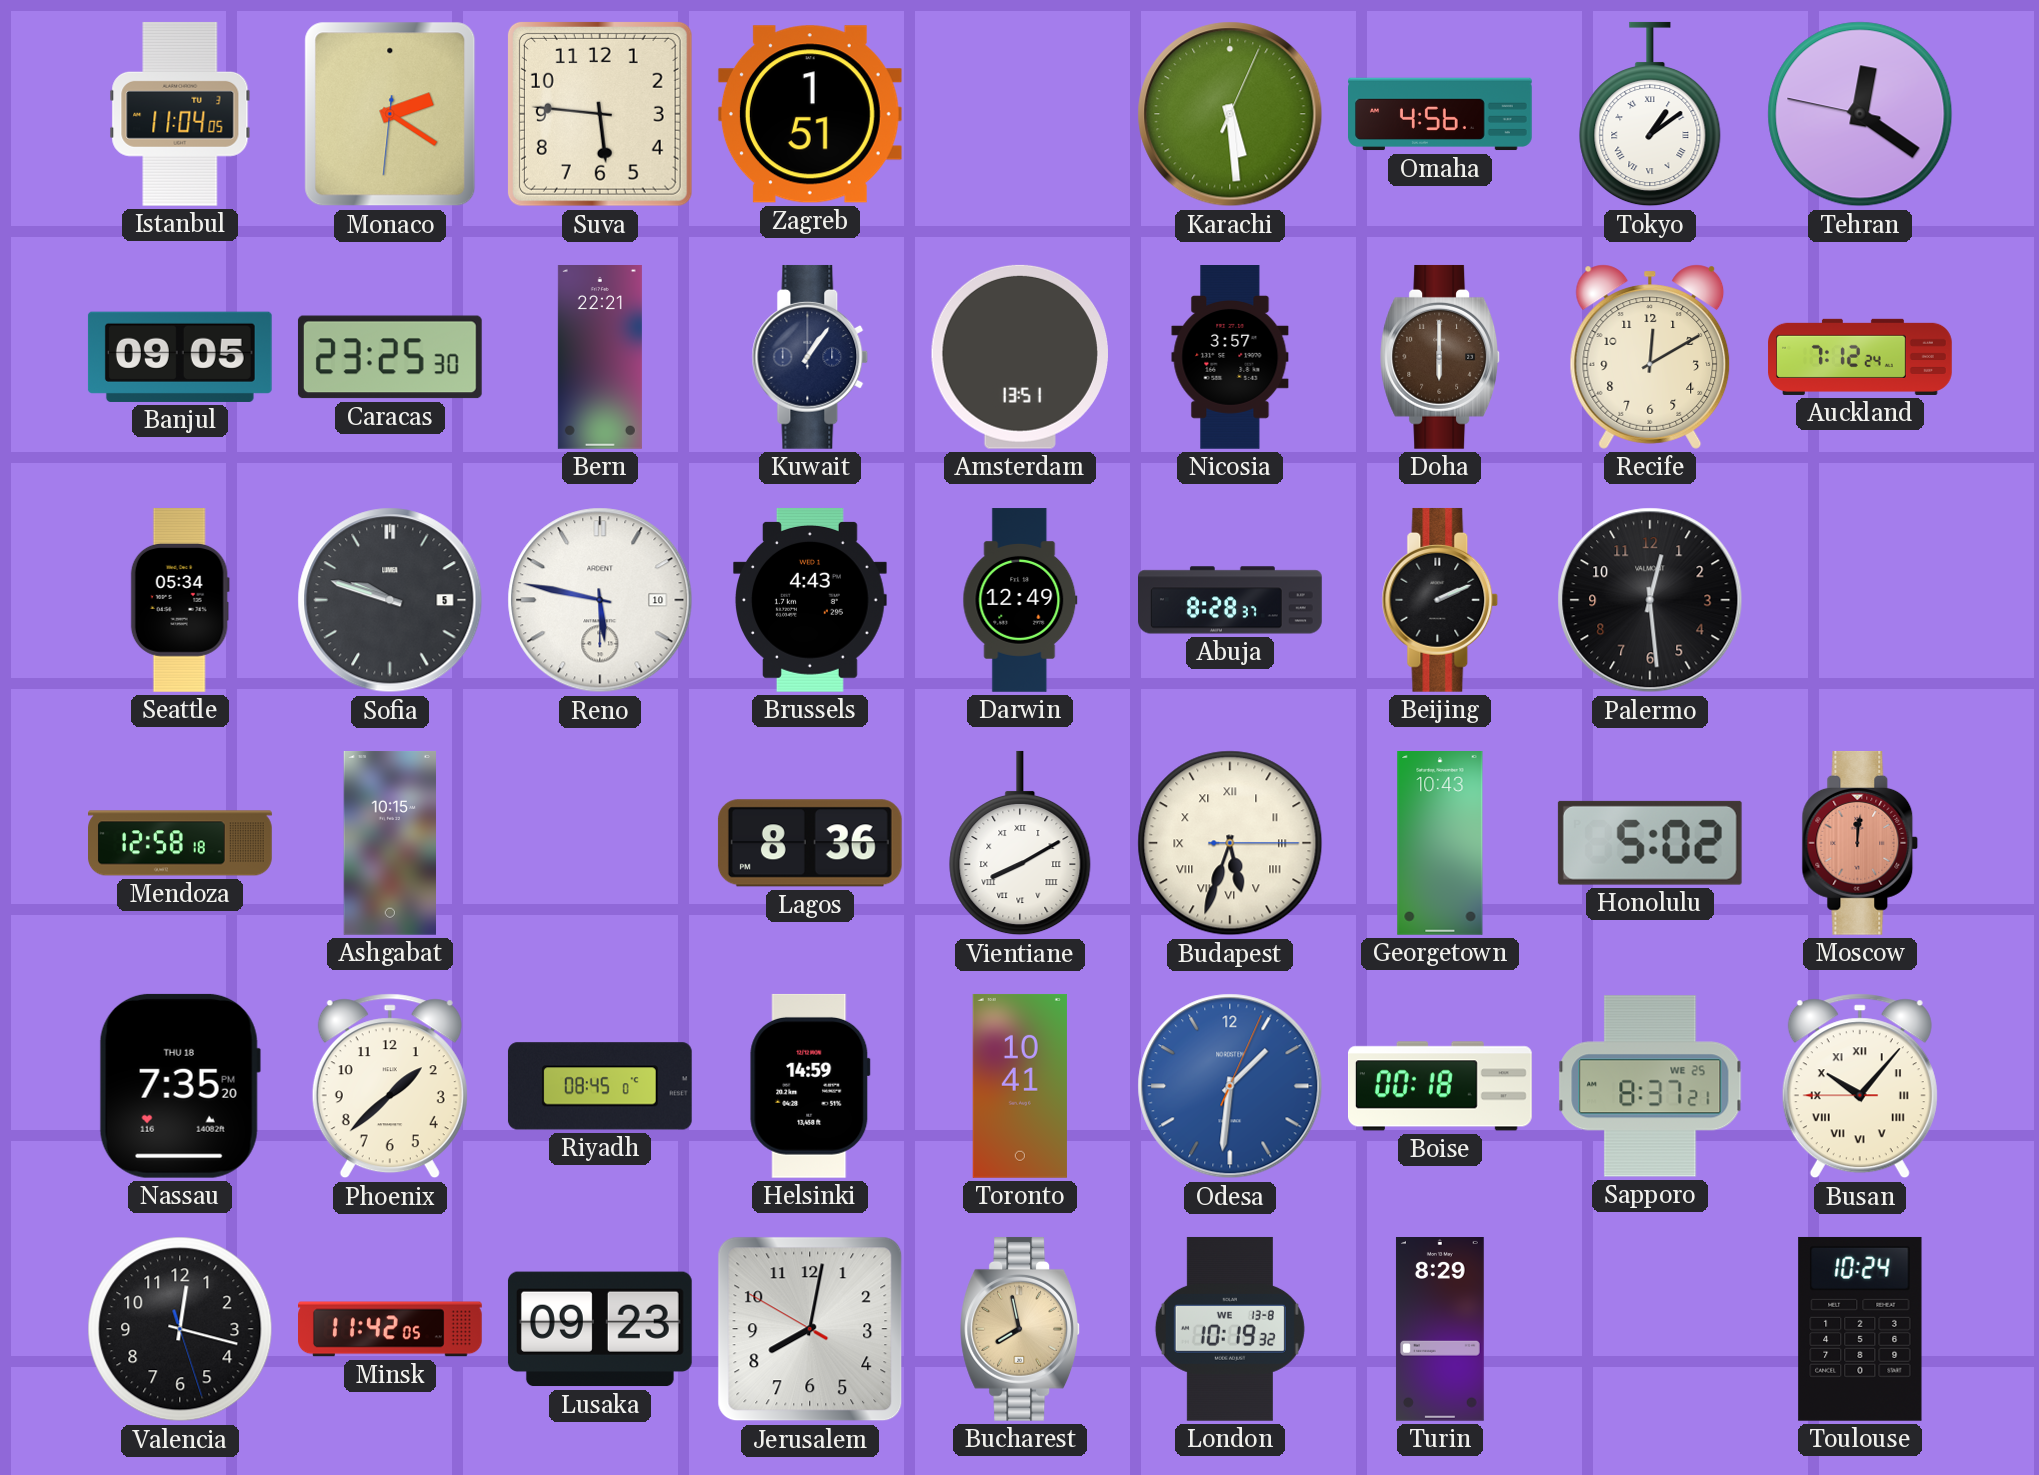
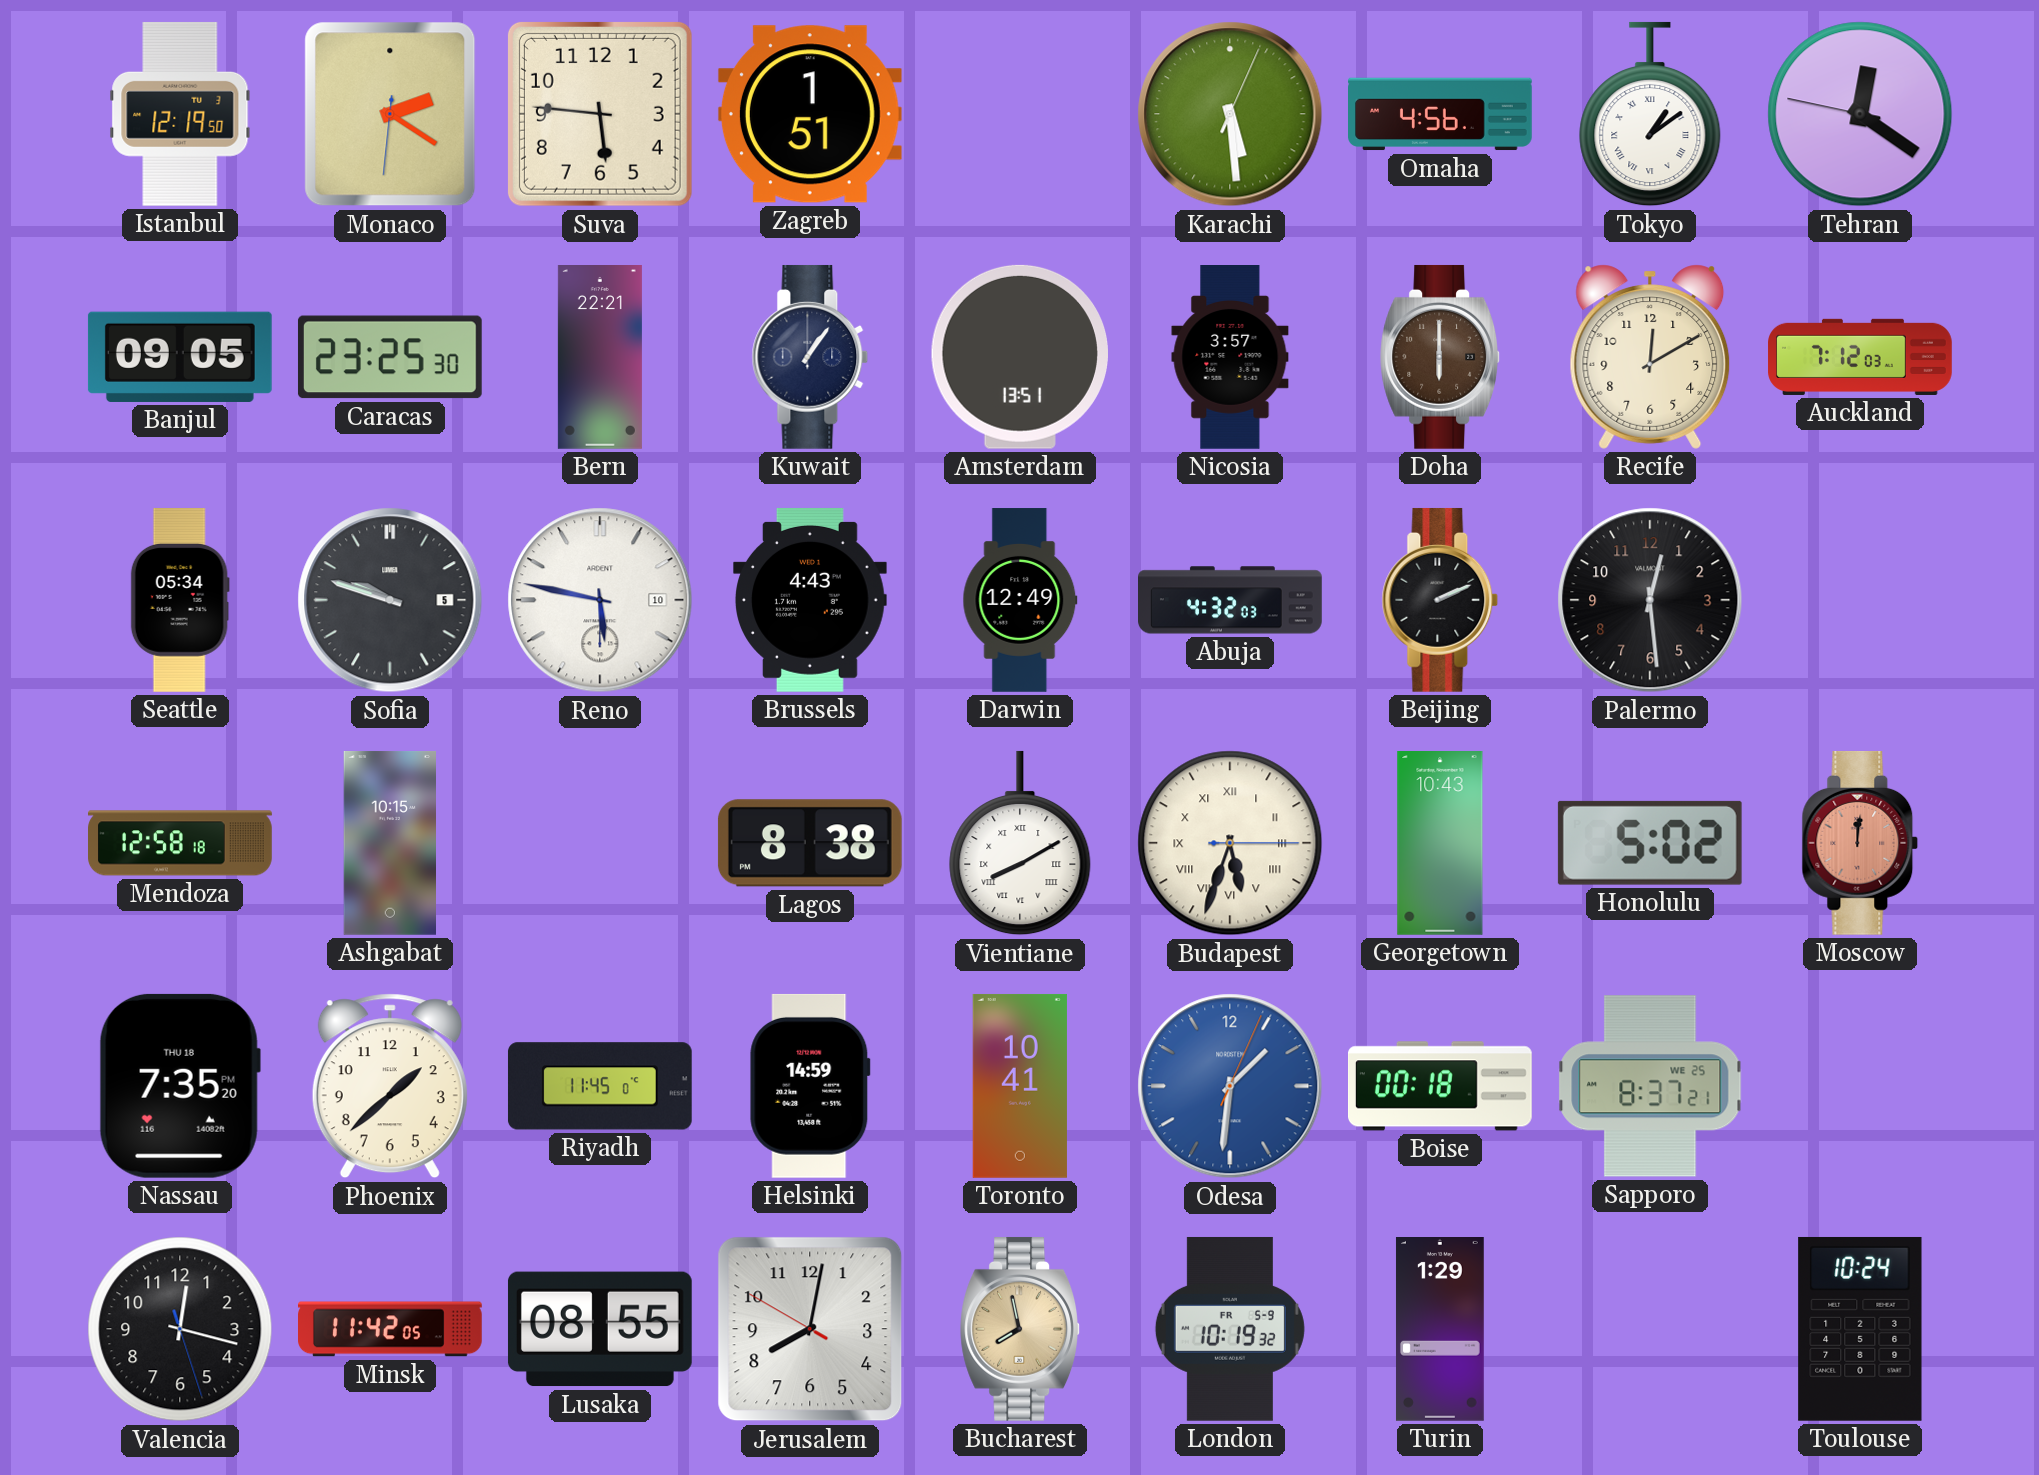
Istanbul: 11:04 -> 12:19
Auckland: 7:12:24 -> 7:12:03
Abuja: 8:28 -> 4:32
Lagos: 8:36 -> 8:38
Riyadh: 08:45 -> 11:45
Busan: 10:06 -> none
Lusaka: 09:23 -> 08:55
London date: WE 13-8 -> FR 5-9
Turin: 8:29 -> 1:29
